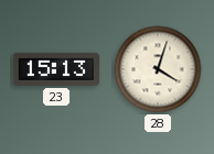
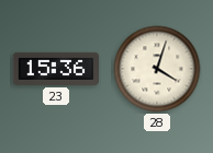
23: 15:13 -> 15:36
